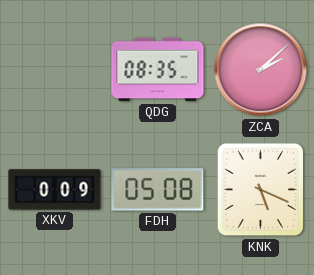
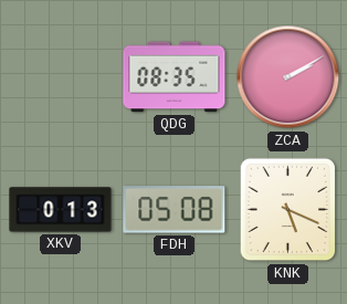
ZCA: 2:08 -> 2:10
XKV: 0:09 -> 0:13
